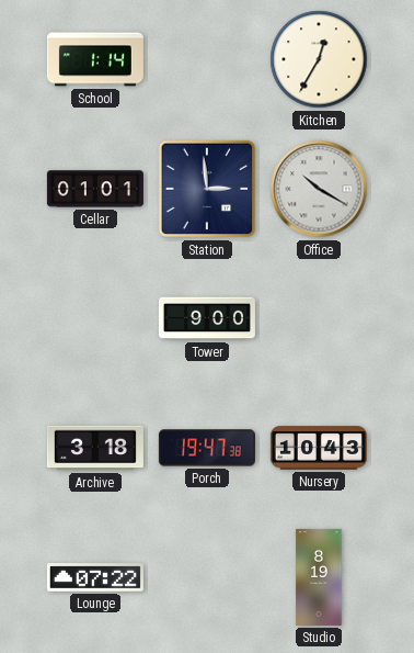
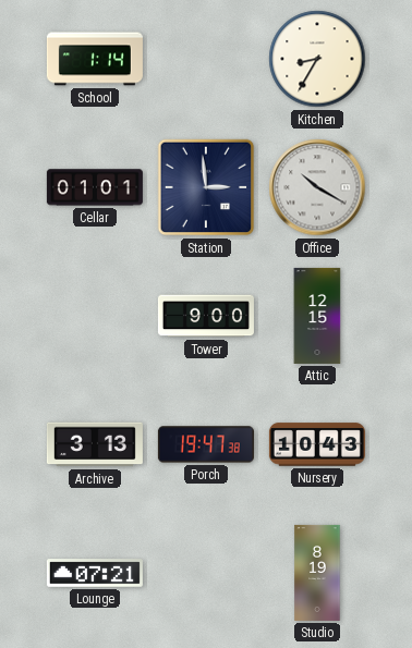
Kitchen: 12:35 -> 8:35
Attic: none -> 12:15
Archive: 3:18 -> 3:13
Lounge: 07:22 -> 07:21
